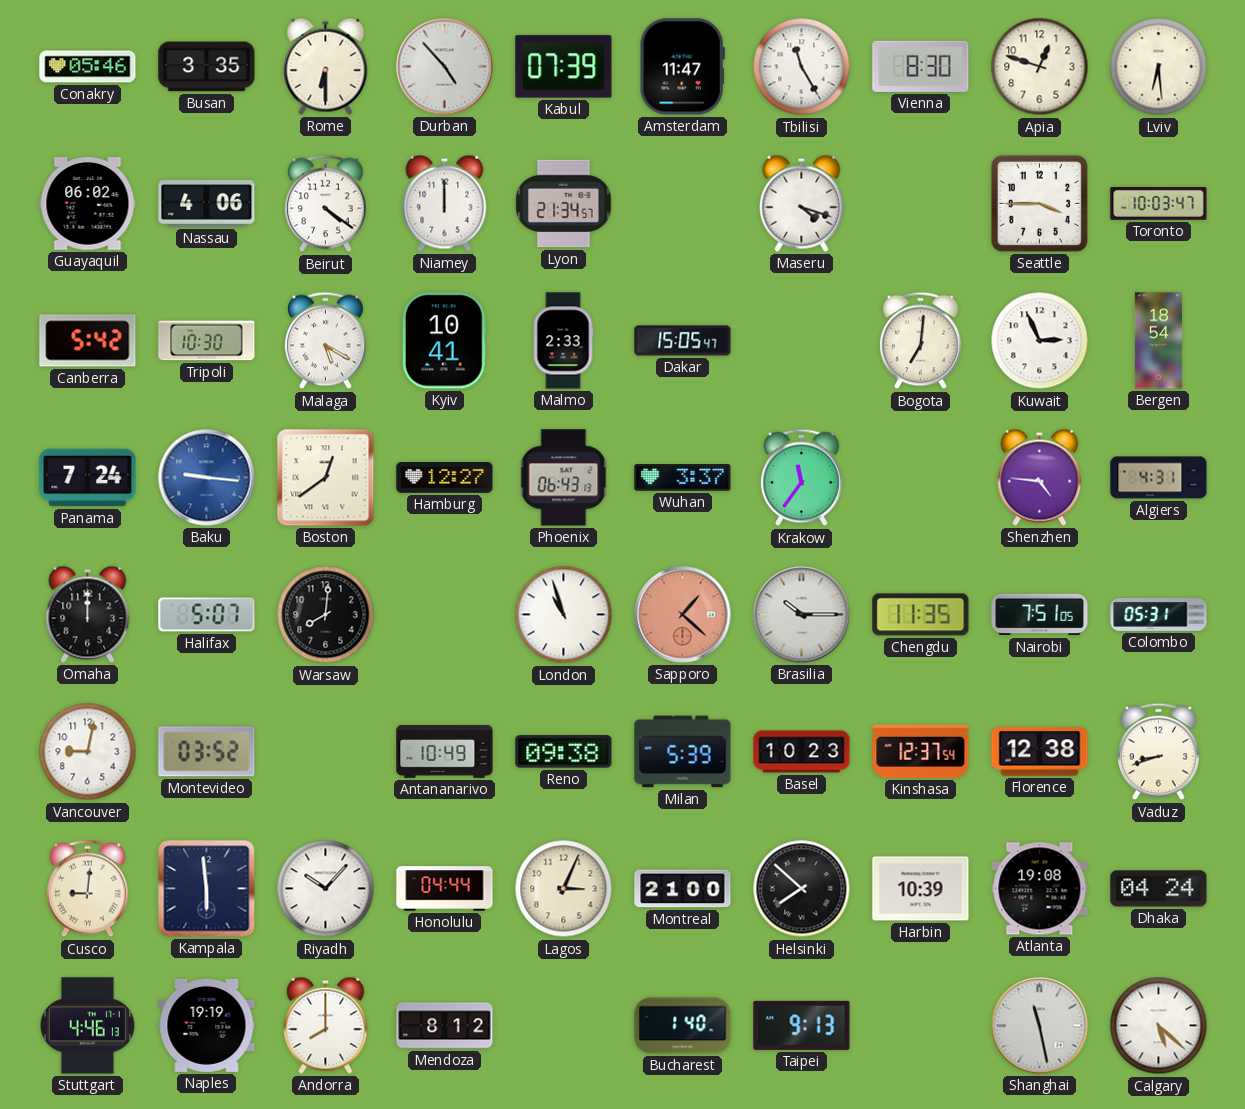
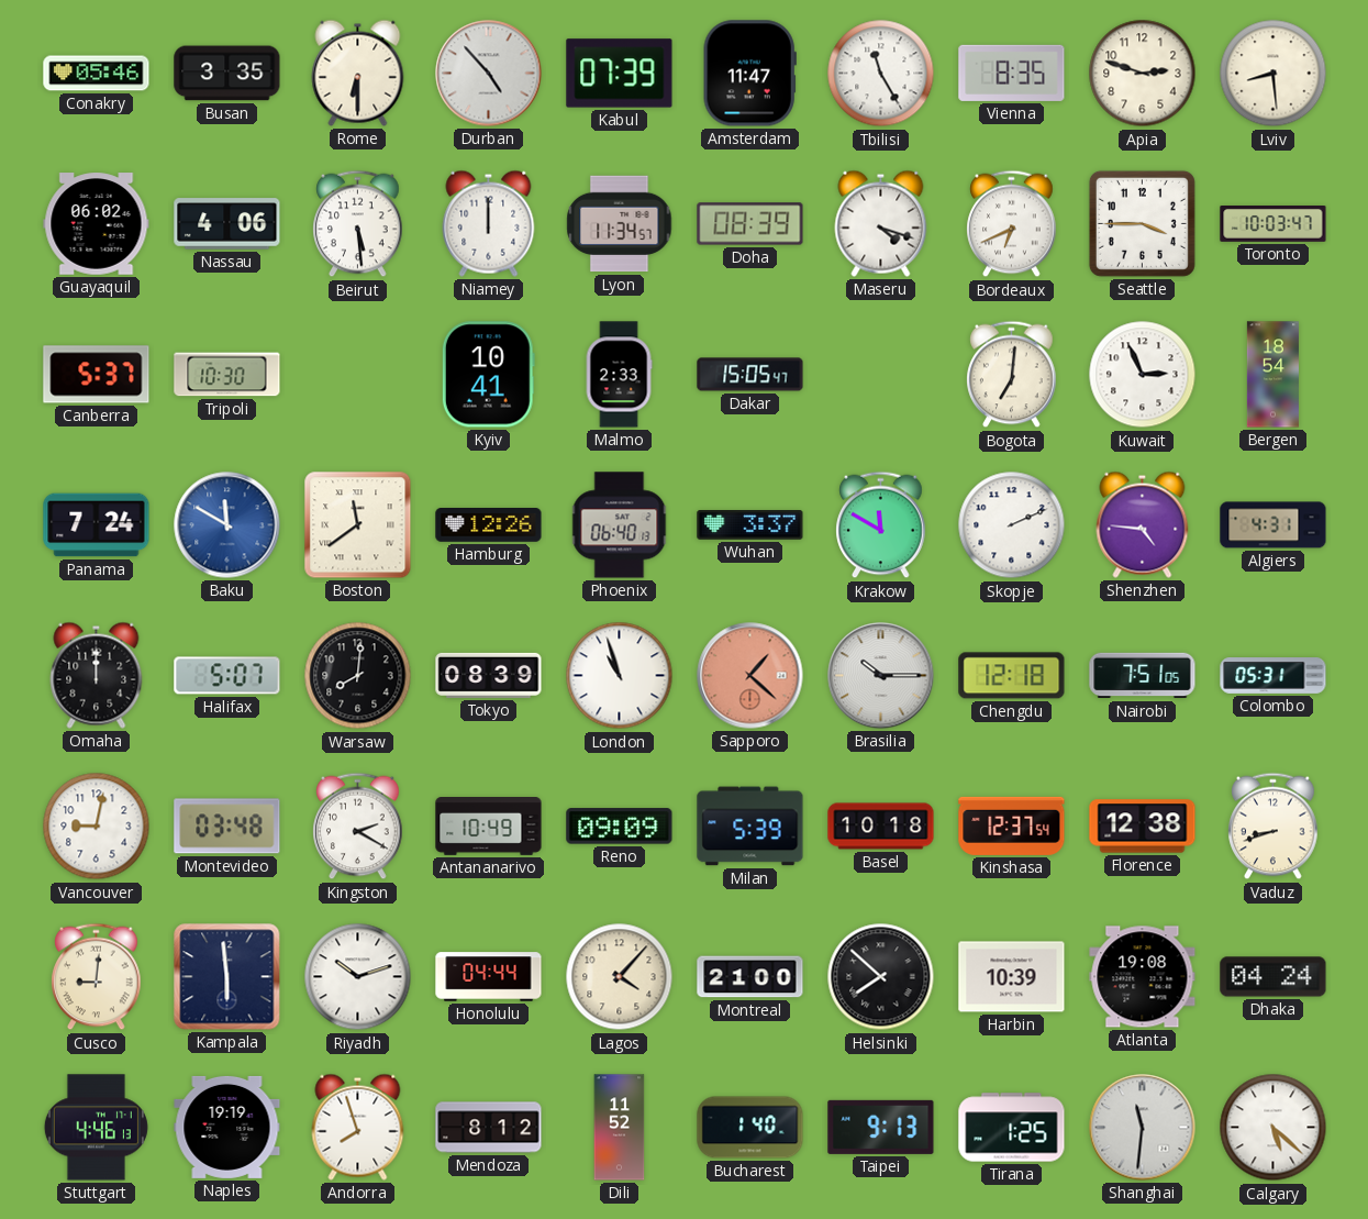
Vienna: 8:30 -> 8:35
Apia: 12:48 -> 2:48
Lviv: 6:29 -> 8:29
Beirut: 4:21 -> 5:29
Lyon: 21:34 -> 11:34
Doha: none -> 08:39
Bordeaux: none -> 6:41
Canberra: 5:42 -> 5:37
Malaga: 5:20 -> none
Baku: 9:16 -> 11:50
Boston: 12:39 -> 11:39
Hamburg: 12:27 -> 12:26
Phoenix: 06:43 -> 06:40
Krakow: 11:36 -> 11:50
Skopje: none -> 2:11
Tokyo: none -> 08:39
Chengdu: 11:35 -> 12:18
Montevideo: 03:52 -> 03:48
Kingston: none -> 2:20
Reno: 09:38 -> 09:09
Basel: 10:23 -> 10:18
Riyadh: 10:07 -> 10:12
Lagos: 3:04 -> 4:07
Andorra: 8:00 -> 7:57
Dili: none -> 11:52
Tirana: none -> 1:25
Shanghai: 11:28 -> 11:31
